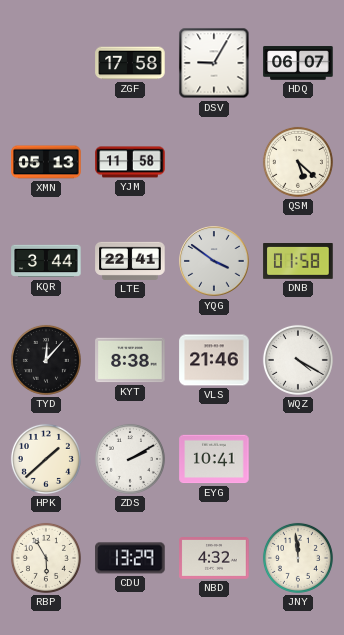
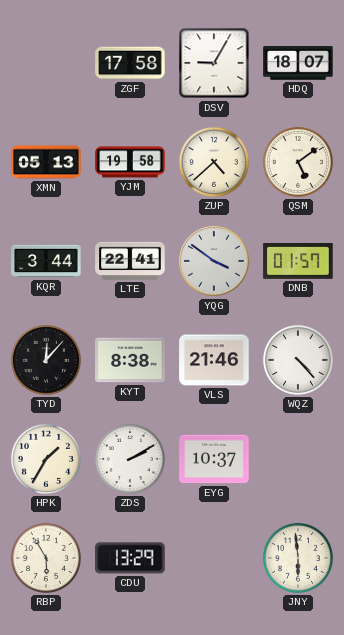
HDQ: 06:07 -> 18:07
YJM: 11:58 -> 19:58
ZUP: none -> 4:38
QSM: 5:22 -> 5:09
DNB: 01:58 -> 01:57
WQZ: 4:20 -> 4:23
HPK: 1:38 -> 1:35
EYG: 10:41 -> 10:37
NBD: 4:32 -> none
JNY: 11:59 -> 5:59
